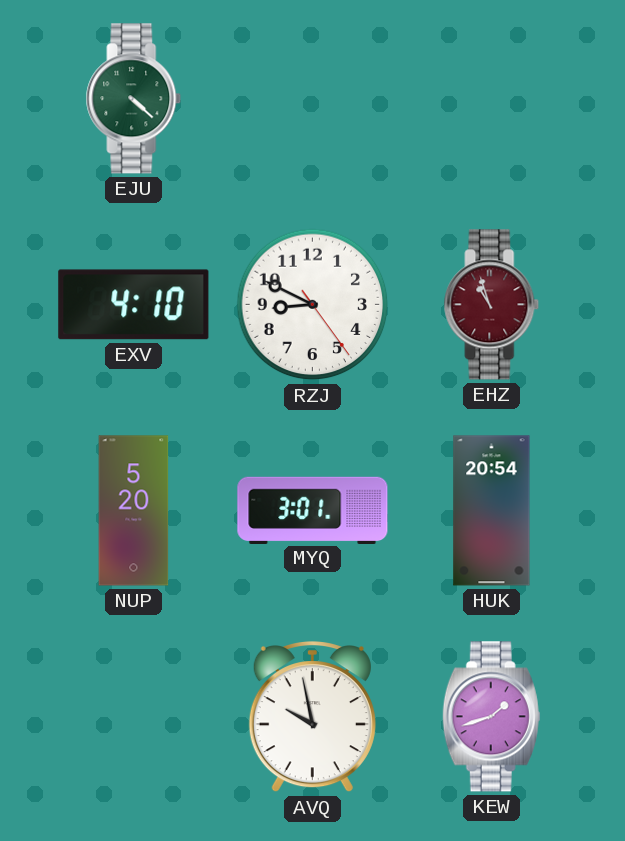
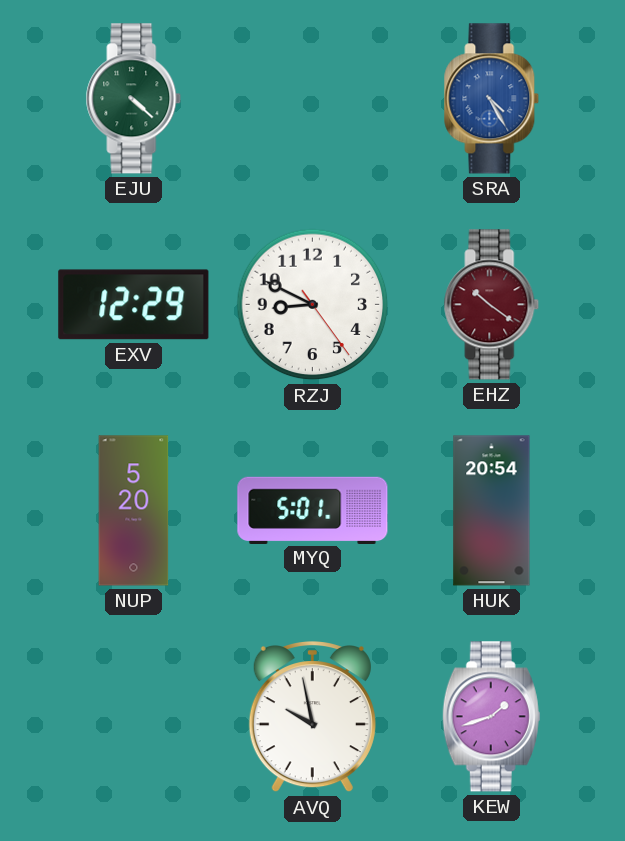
SRA: none -> 4:25
EXV: 4:10 -> 12:29
EHZ: 10:57 -> 10:21
MYQ: 3:01 -> 5:01
